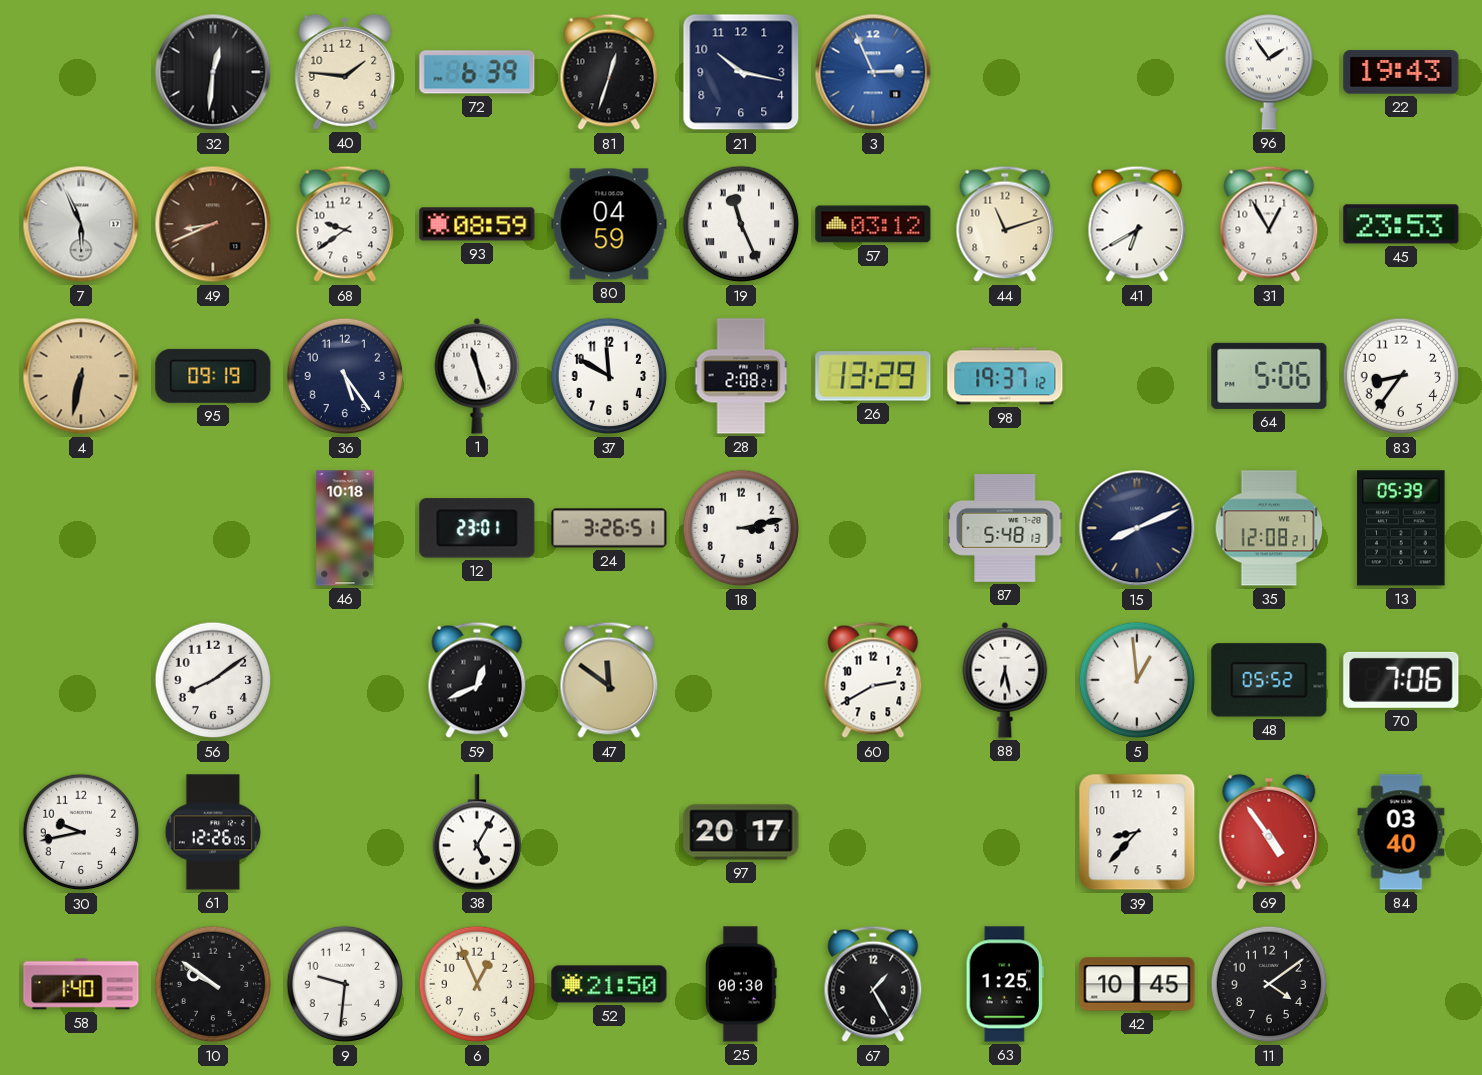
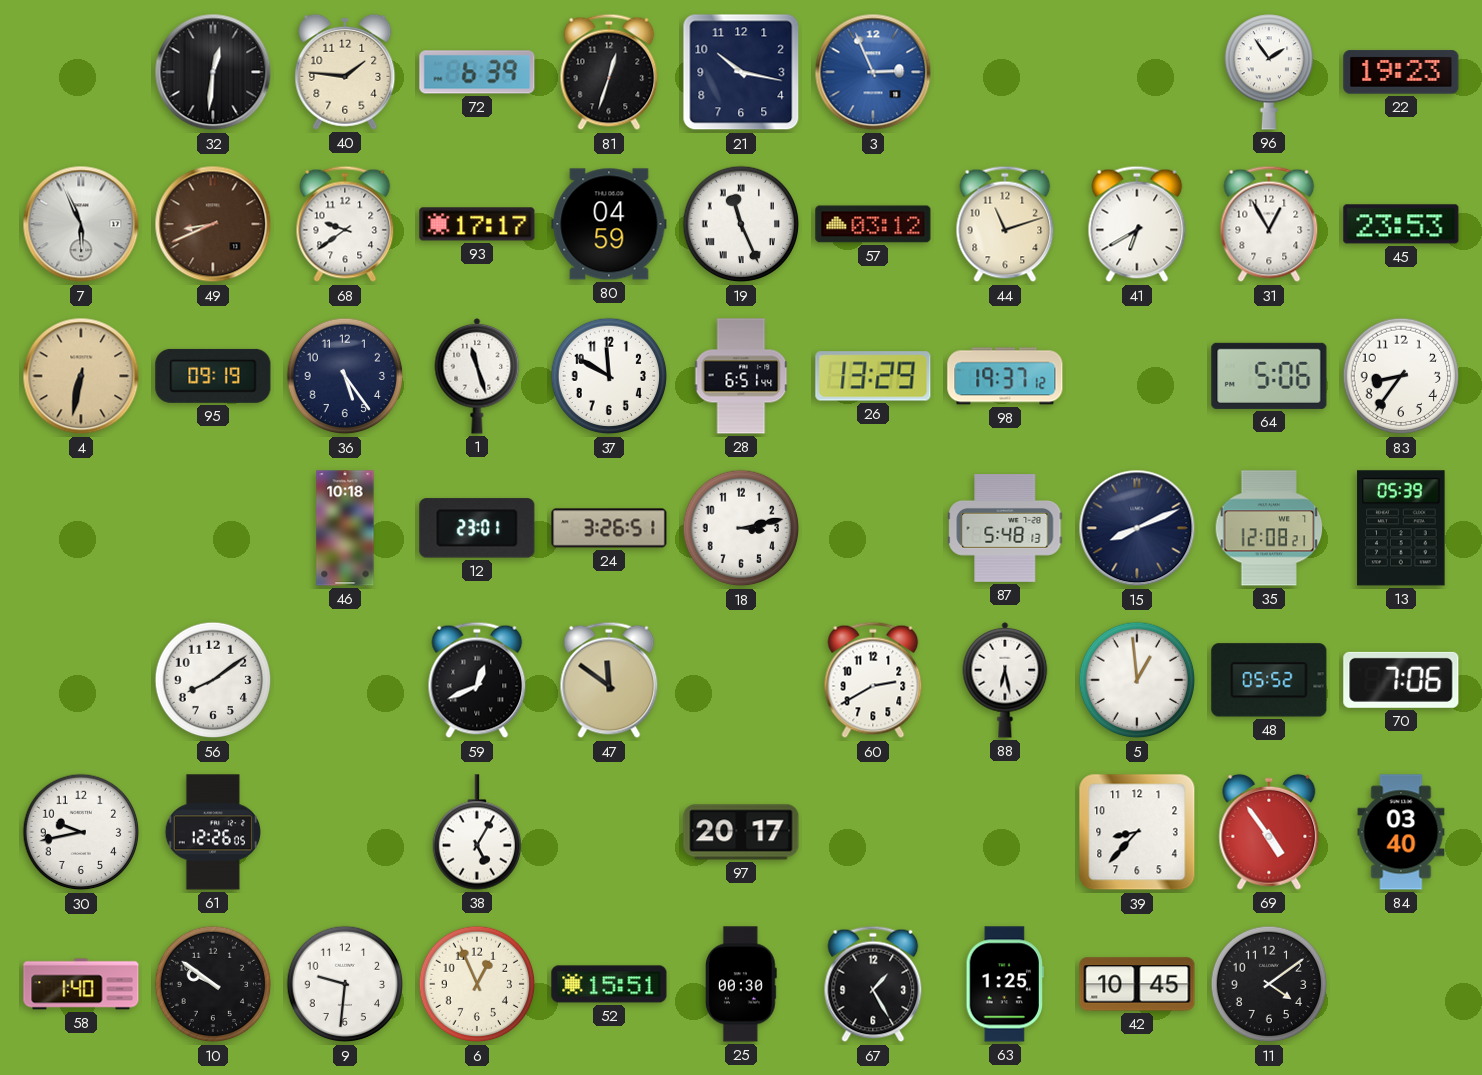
22: 19:43 -> 19:23
93: 08:59 -> 17:17
28: 2:08 -> 6:51
52: 21:50 -> 15:51
